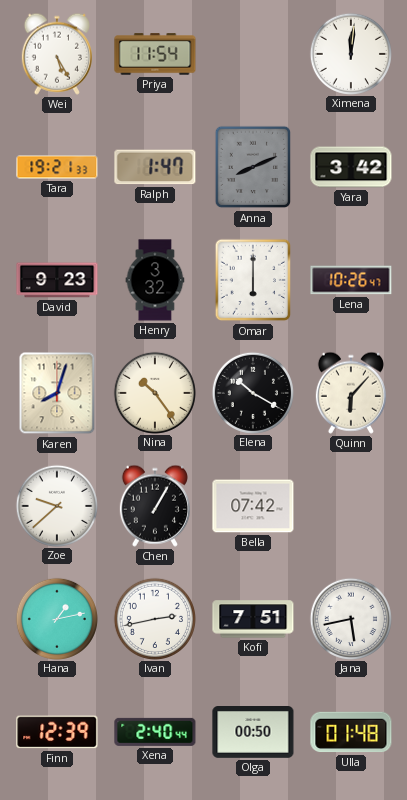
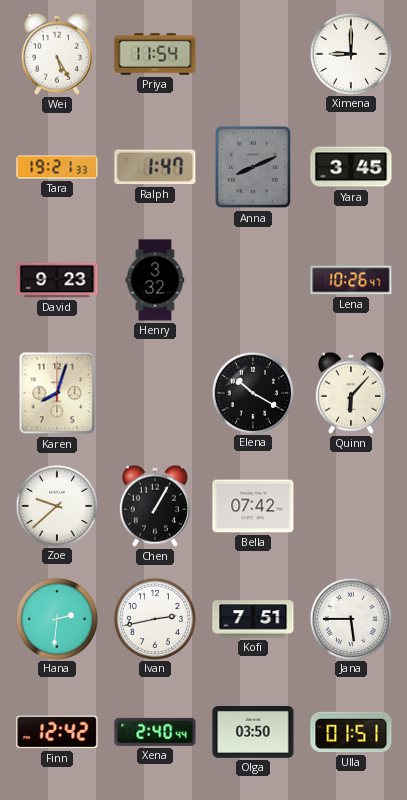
Ximena: 12:01 -> 9:00
Yara: 3:42 -> 3:45
Omar: 6:00 -> none
Nina: 10:24 -> none
Hana: 1:13 -> 2:31
Jana: 5:43 -> 5:45
Finn: 12:39 -> 12:42
Olga: 00:50 -> 03:50
Ulla: 01:48 -> 01:51
